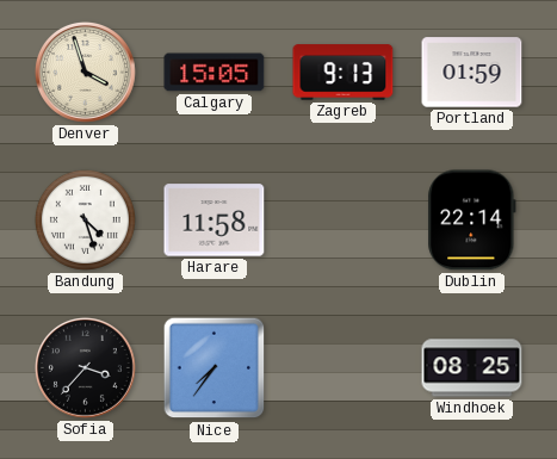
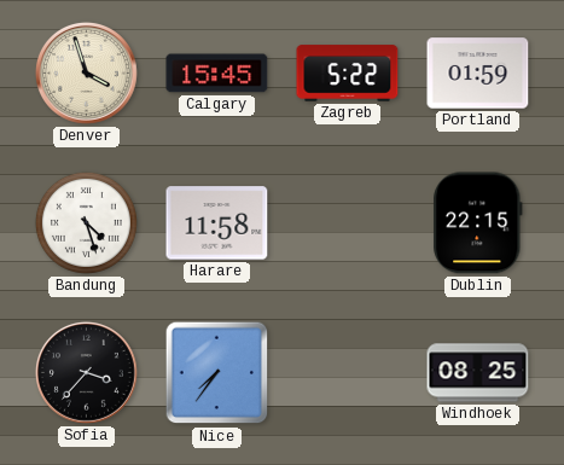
Calgary: 15:05 -> 15:45
Zagreb: 9:13 -> 5:22
Dublin: 22:14 -> 22:15
